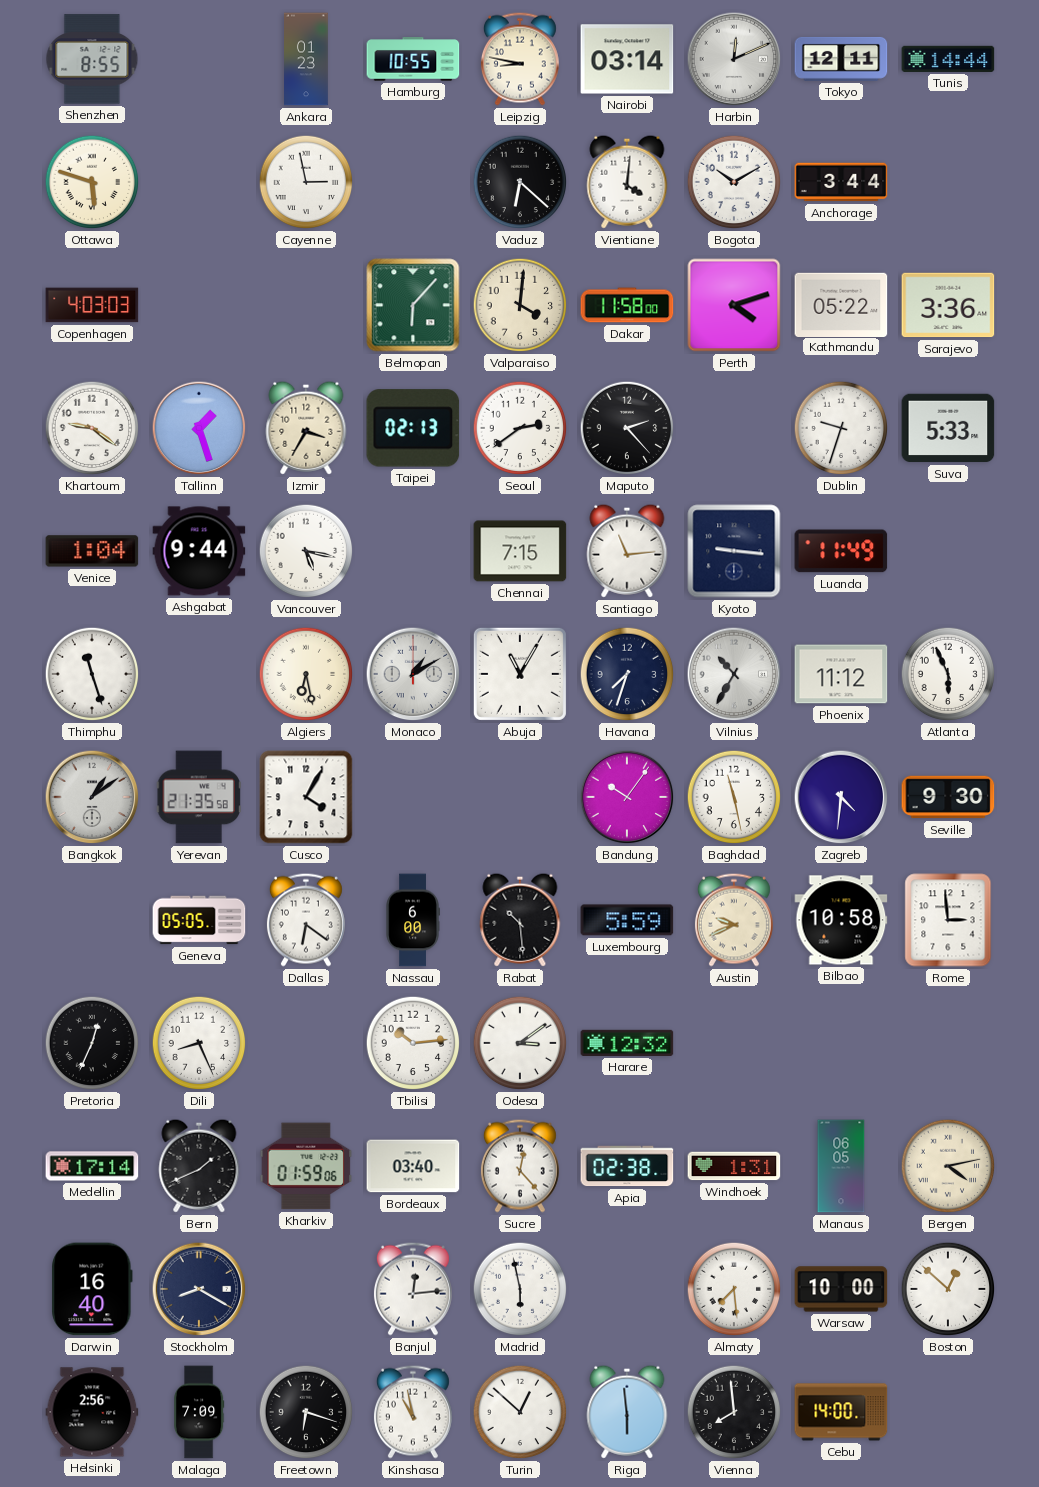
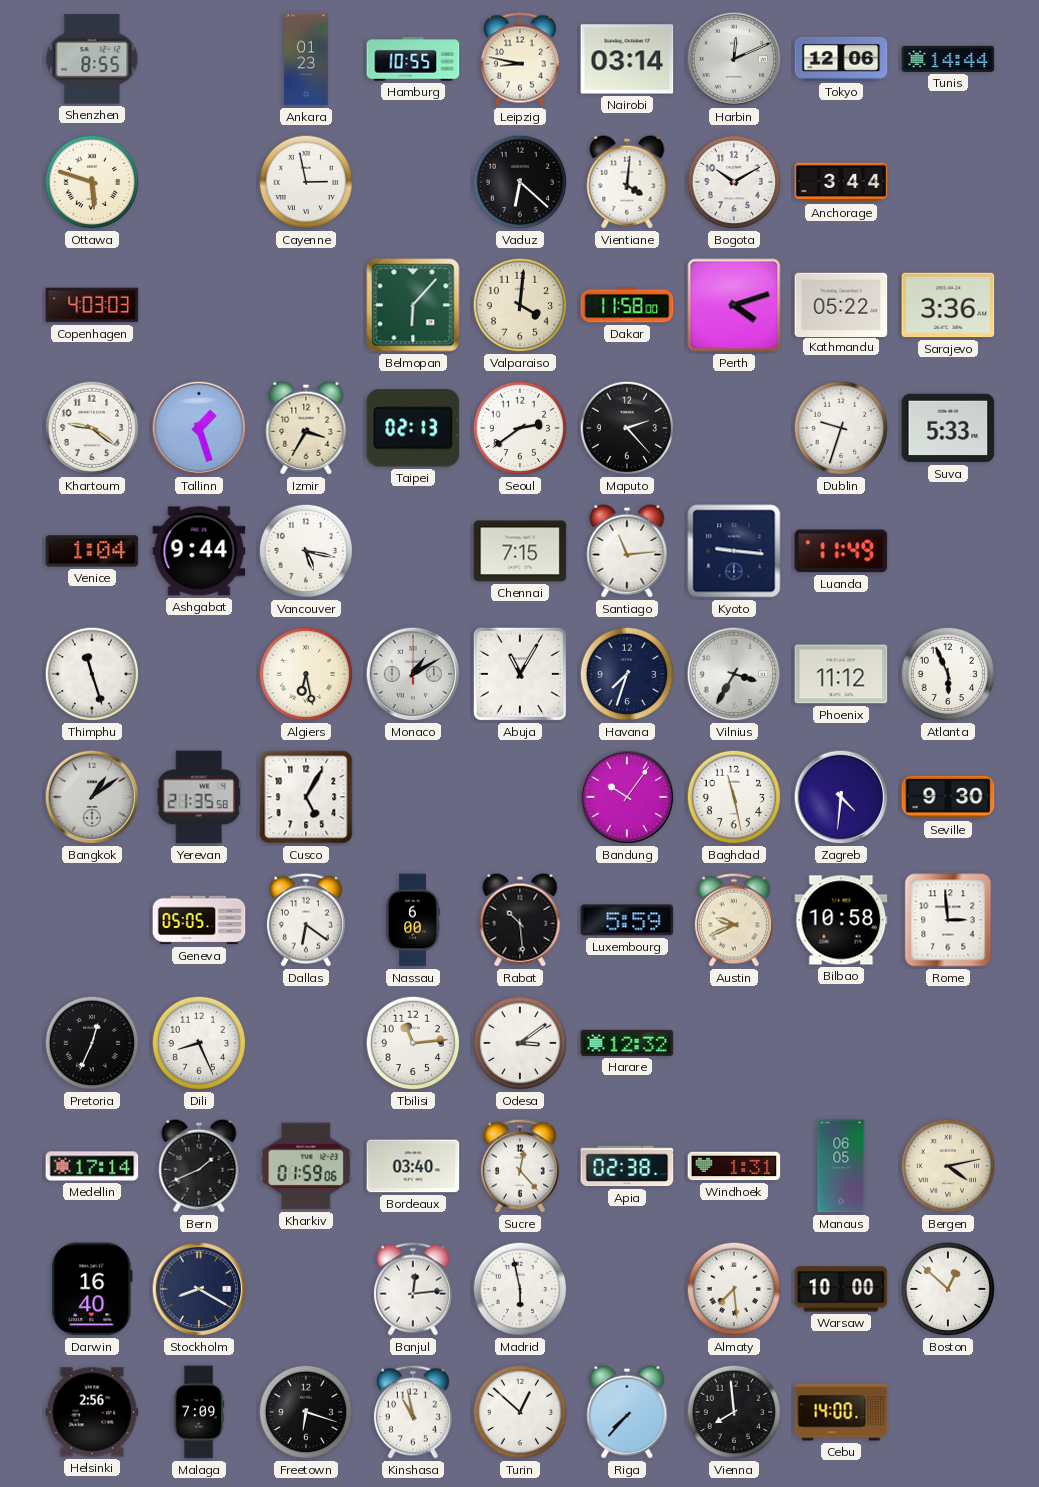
Tokyo: 12:11 -> 12:06
Vilnius: 10:35 -> 3:35
Cusco: 4:05 -> 5:05
Tbilisi: 10:14 -> 11:14
Riga: 5:59 -> 7:37
